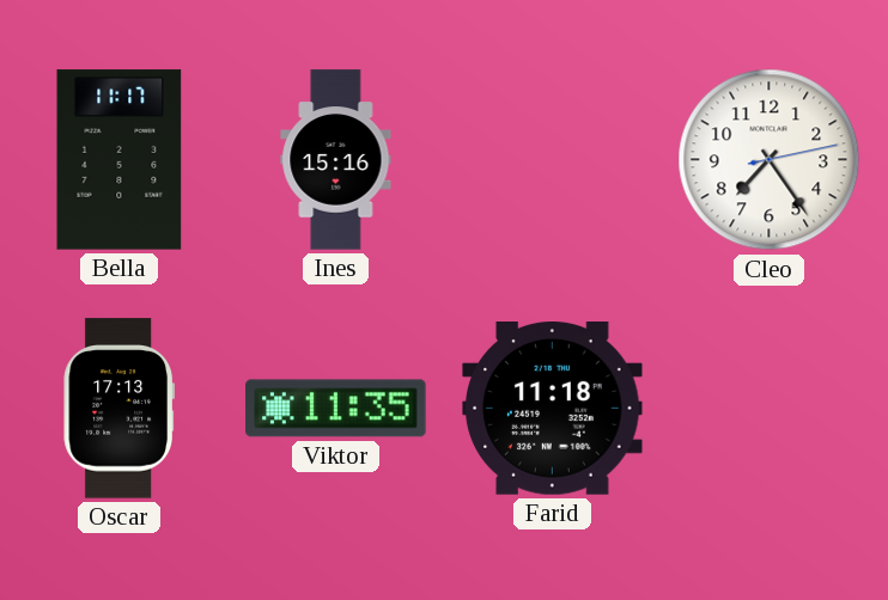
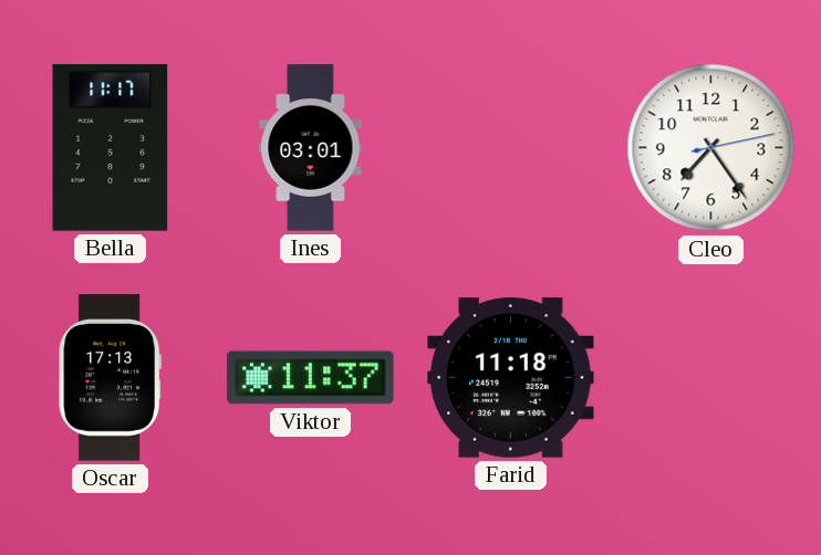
Ines: 15:16 -> 03:01
Viktor: 11:35 -> 11:37
